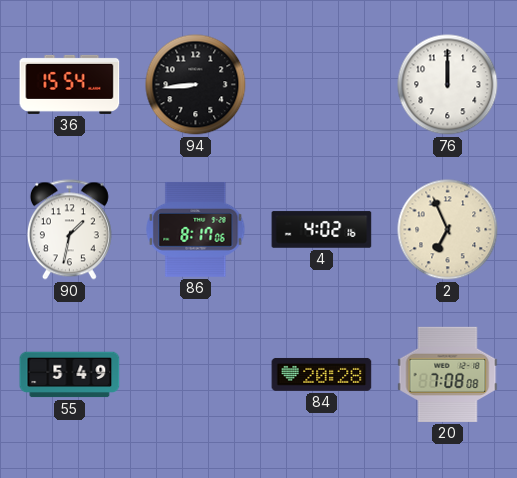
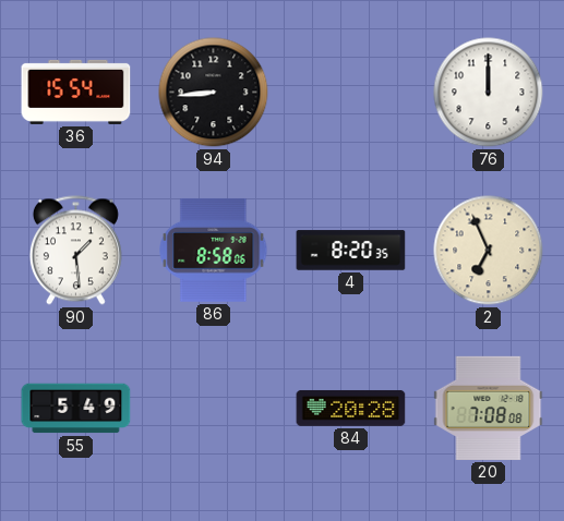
90: 1:32 -> 1:29
86: 8:17 -> 8:58
4: 4:02 -> 8:20
